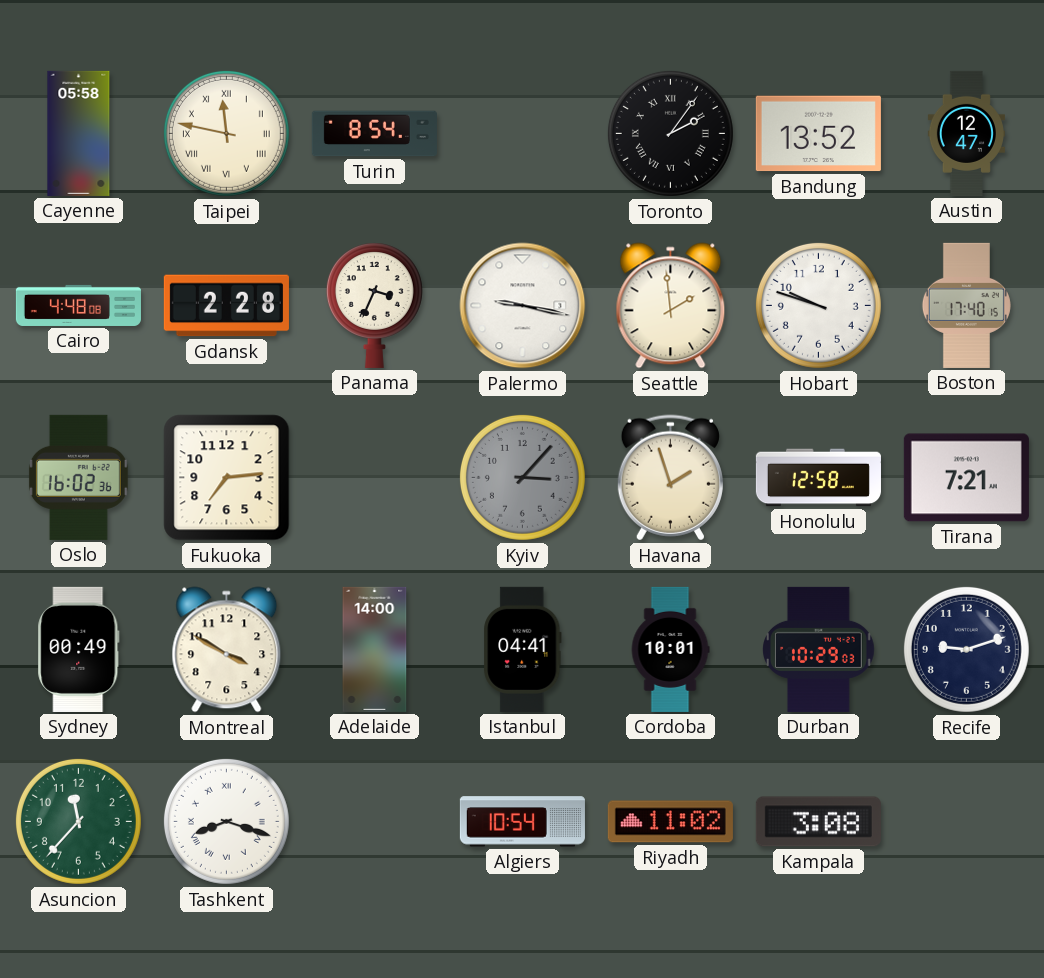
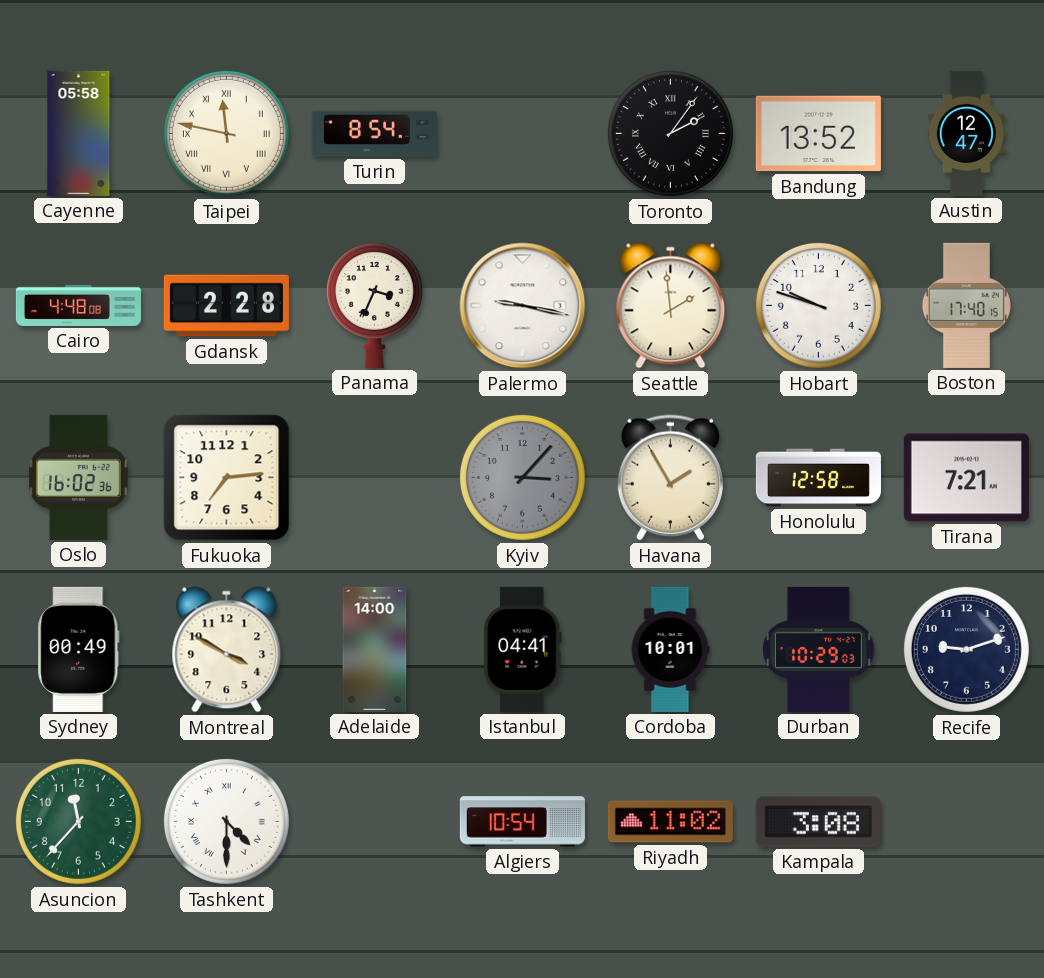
Havana: 1:57 -> 1:55
Tashkent: 8:18 -> 4:30
